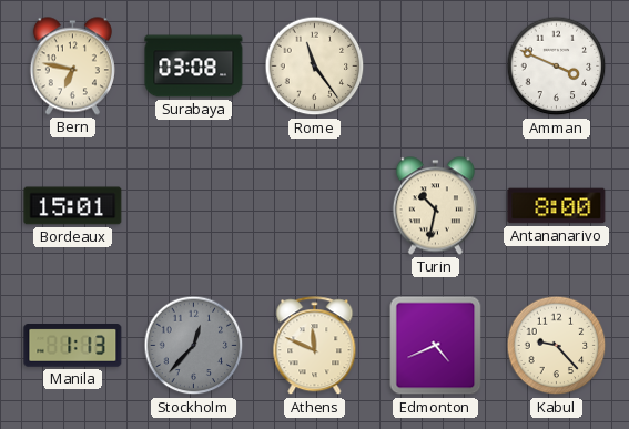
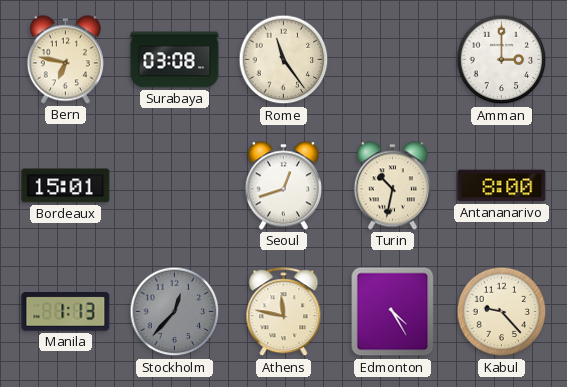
Amman: 3:49 -> 3:00
Seoul: none -> 12:42
Athens: 11:49 -> 11:47
Edmonton: 4:41 -> 4:25
